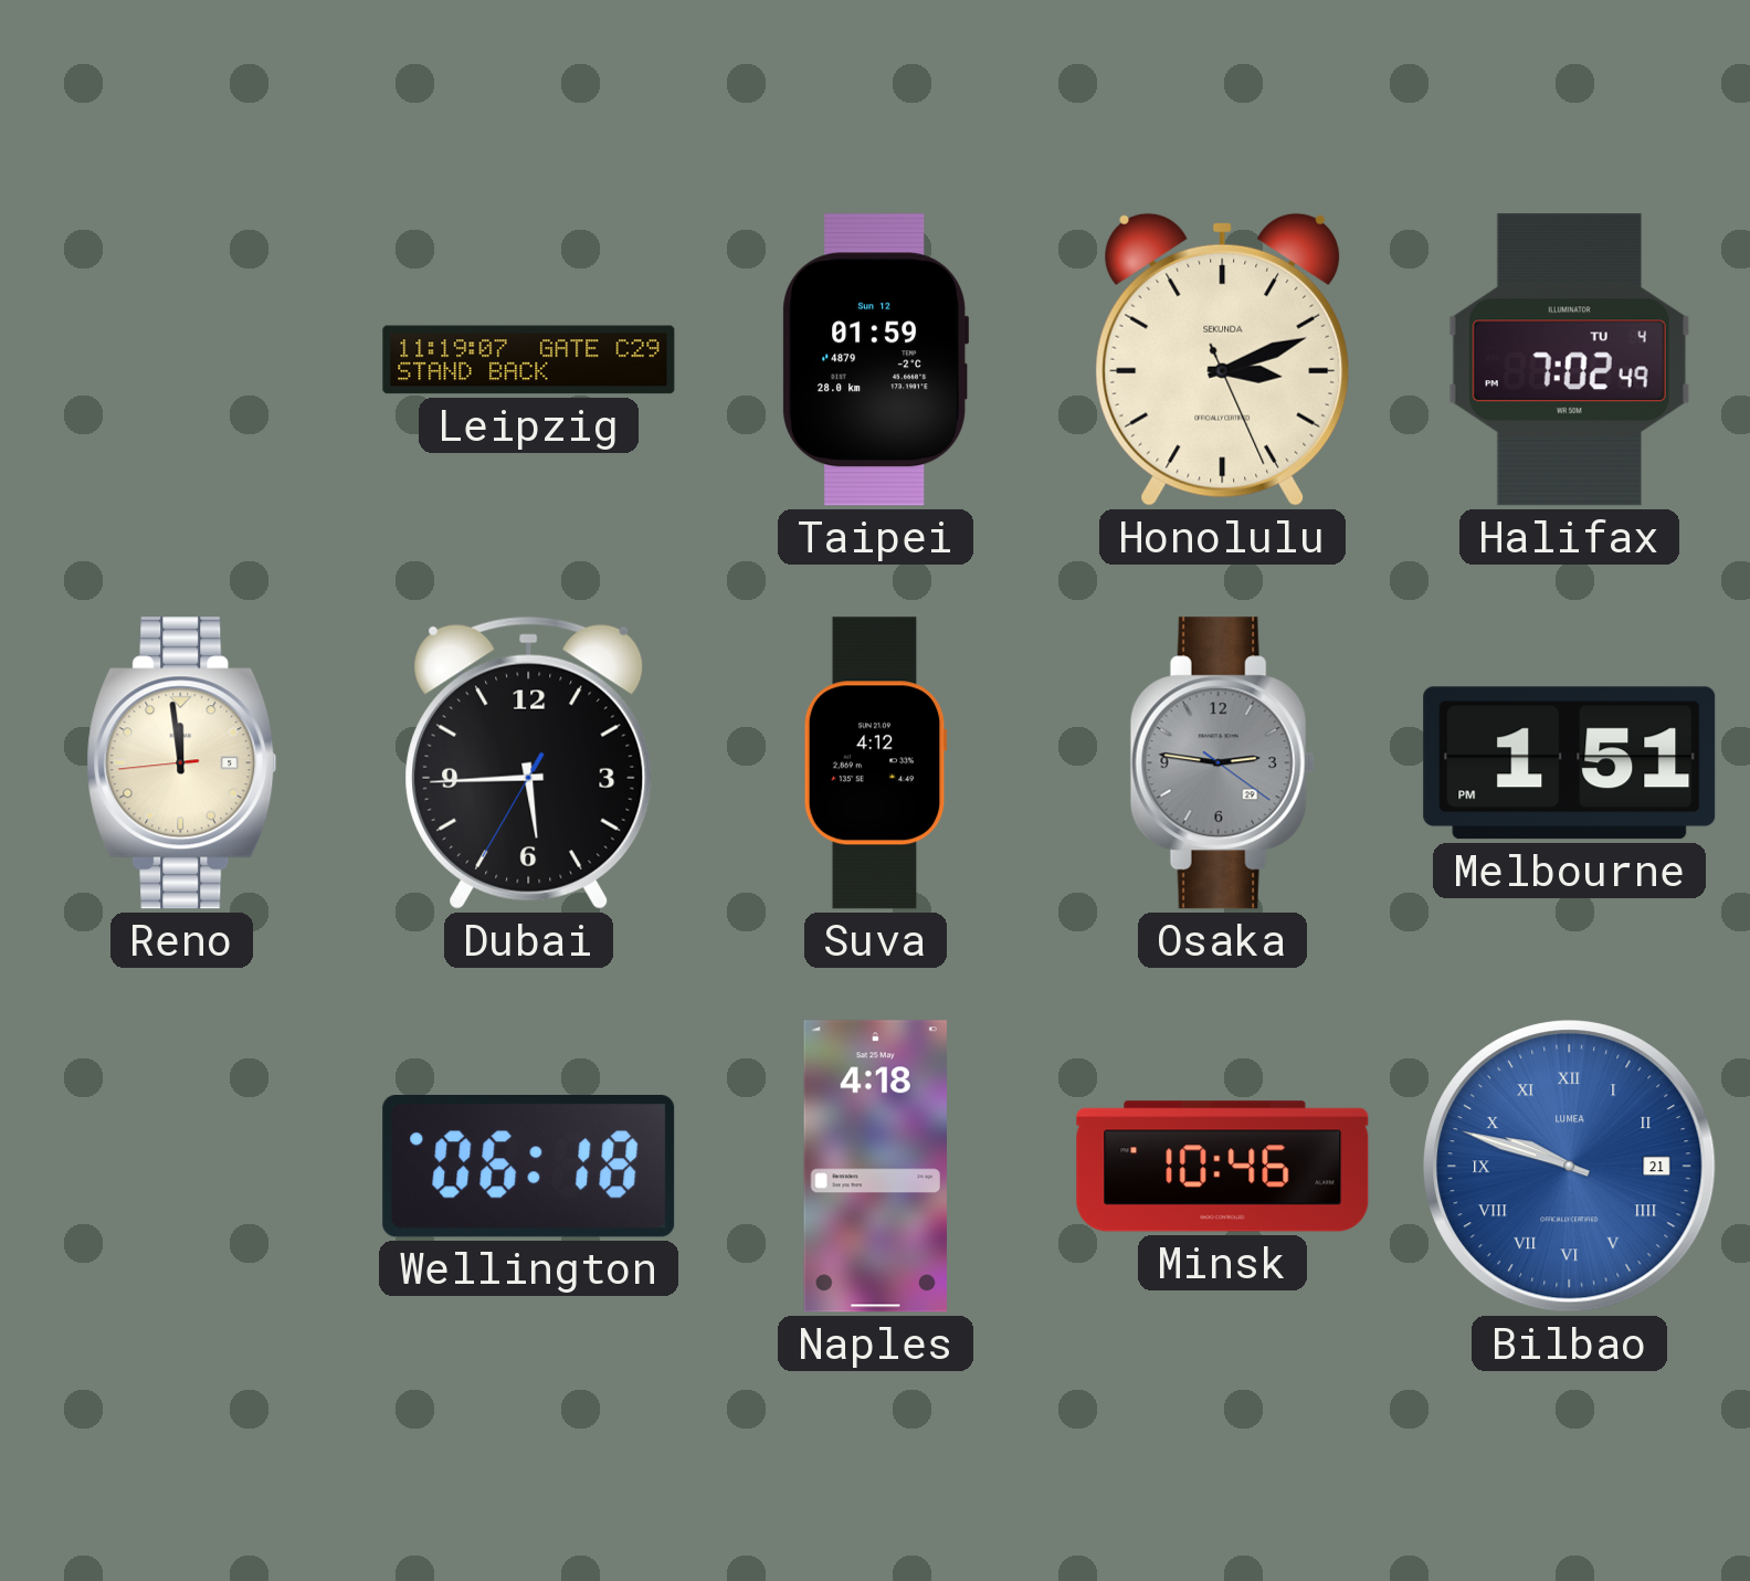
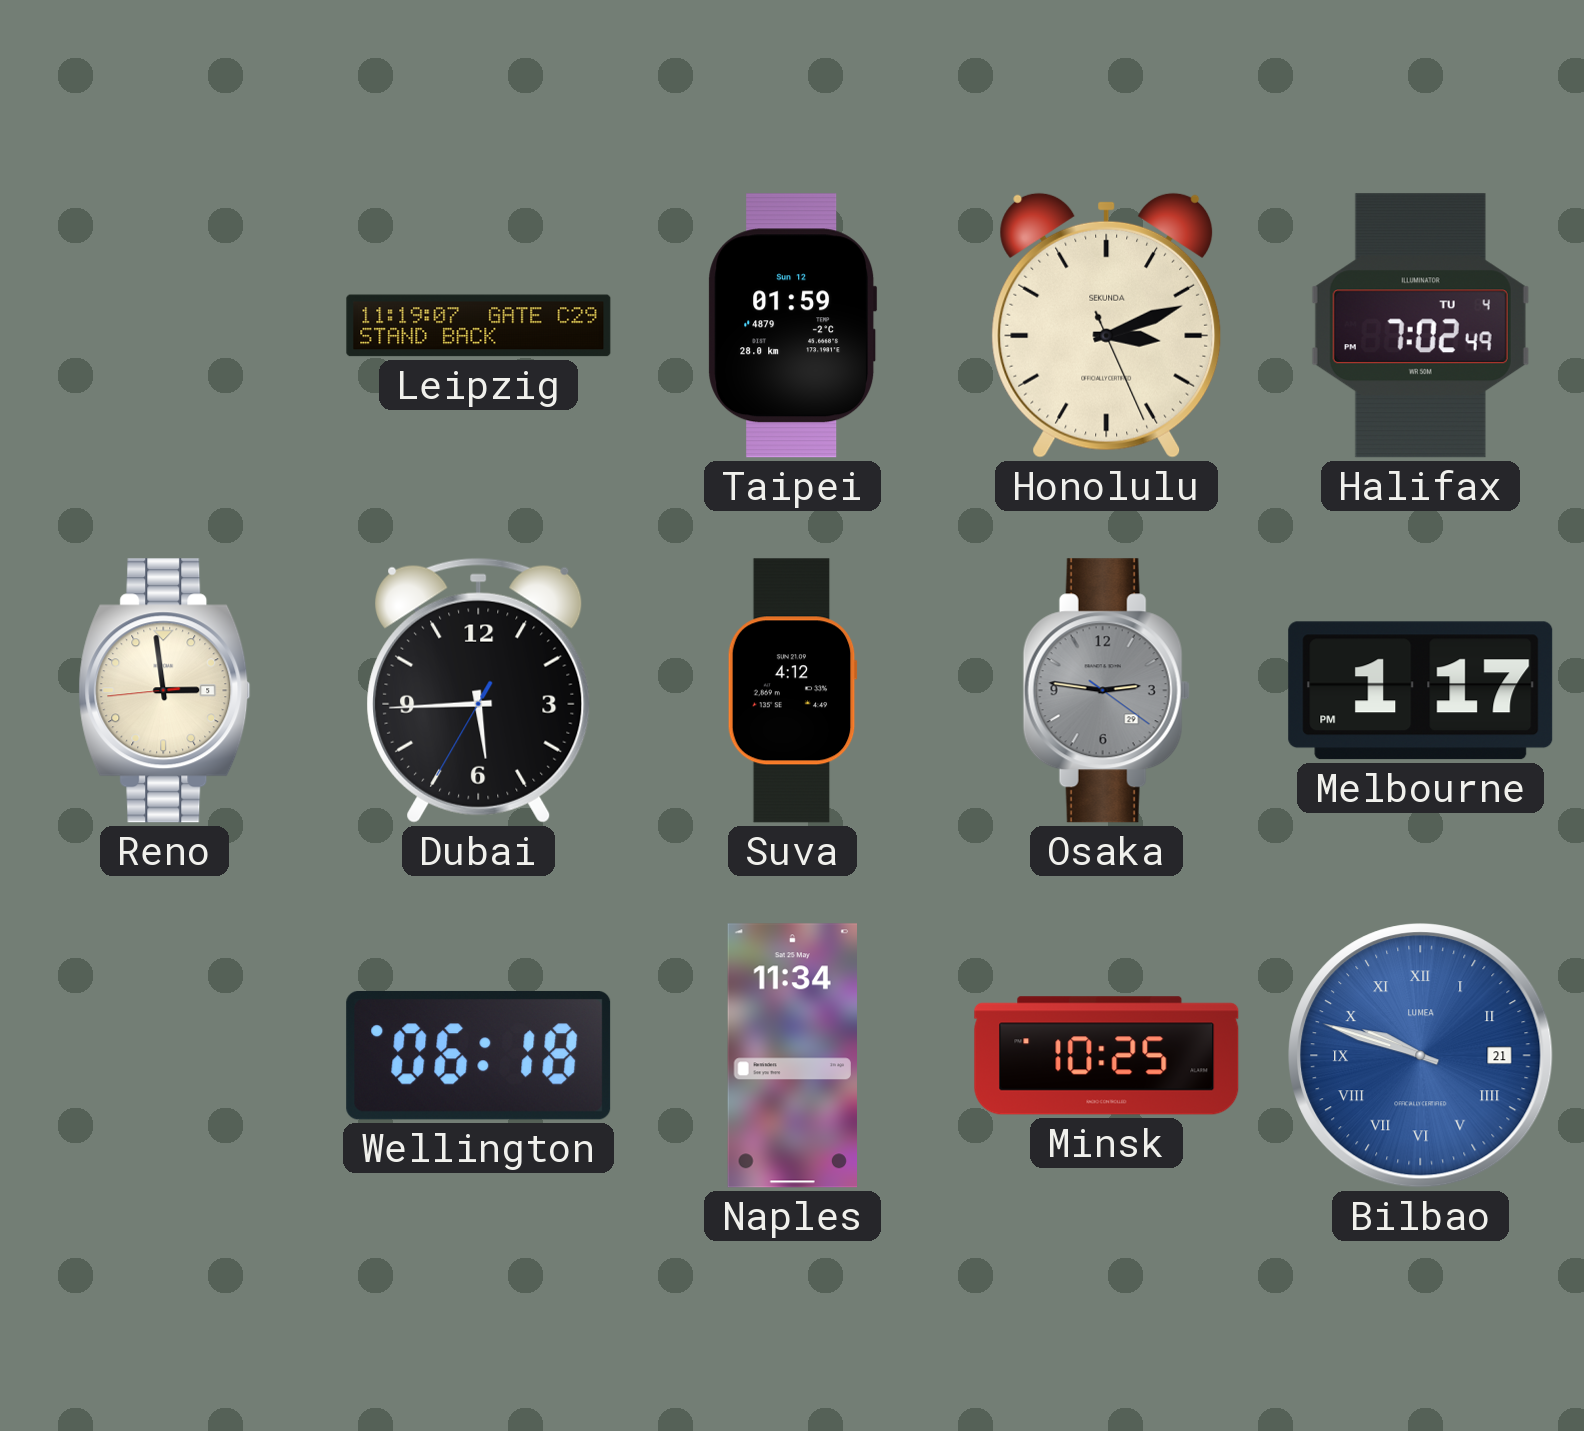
Reno: 11:58 -> 2:58
Melbourne: 1:51 -> 1:17
Naples: 4:18 -> 11:34
Minsk: 10:46 -> 10:25
